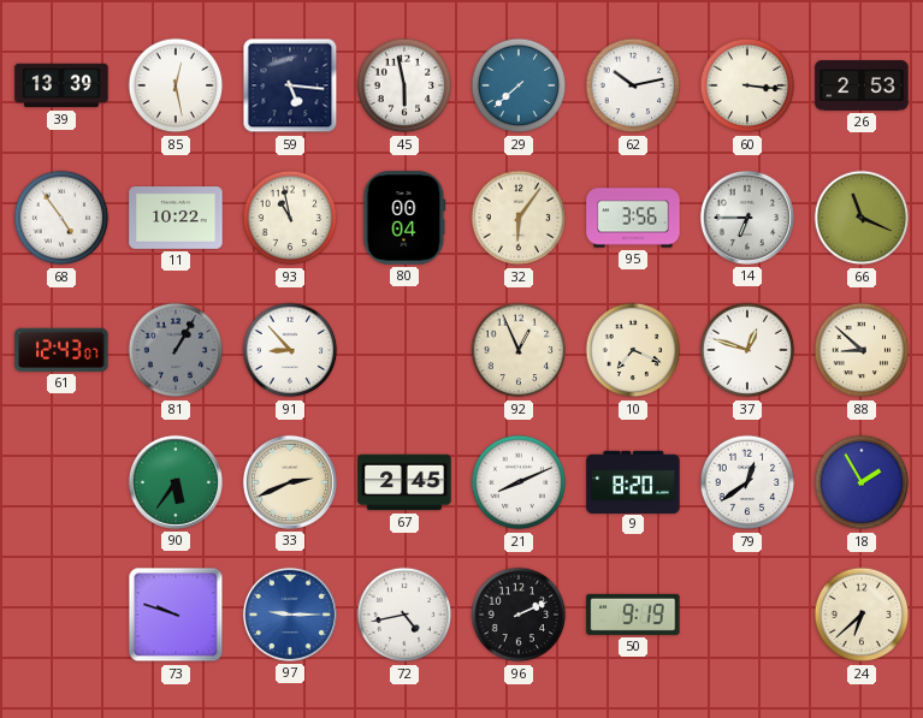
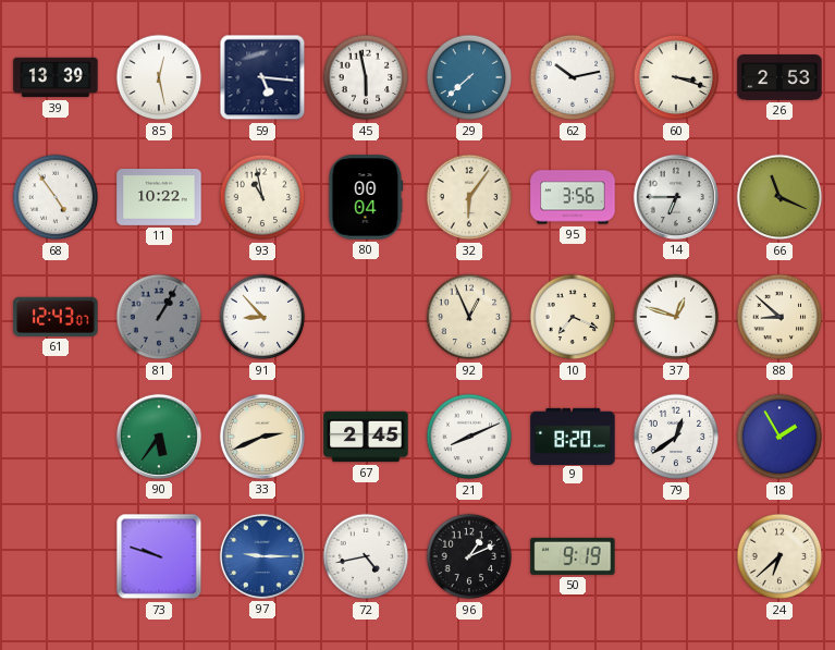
60: 3:16 -> 3:18
96: 2:11 -> 1:11
